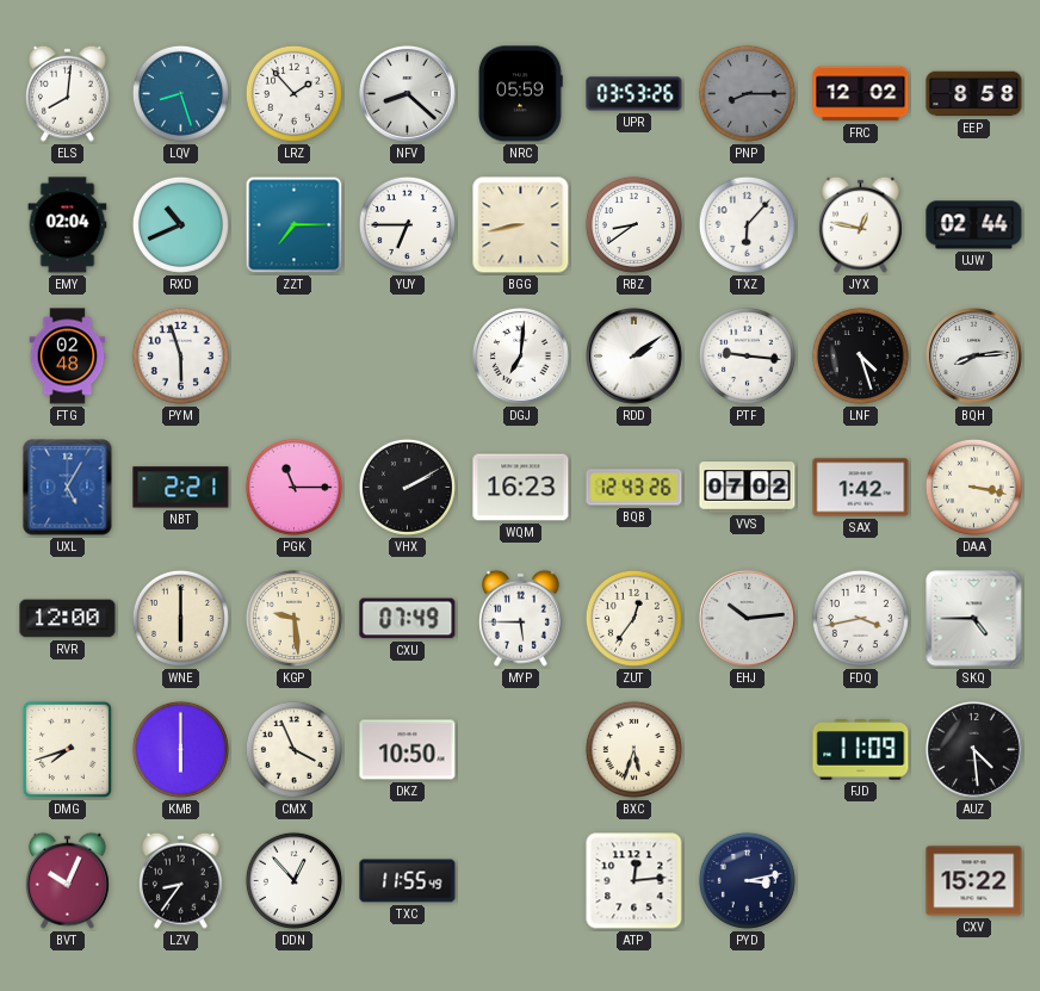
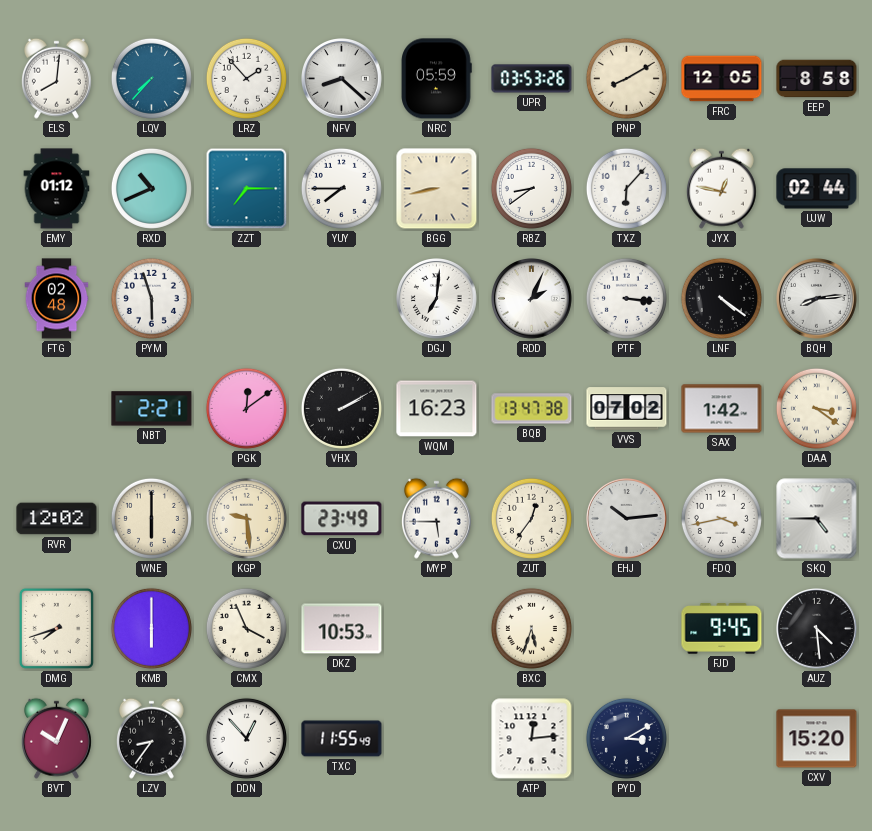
LQV: 8:27 -> 7:37
PNP: 8:15 -> 8:10
PNP dial: grey -> cream
FRC: 12:02 -> 12:05
EMY: 02:04 -> 01:12
YUY: 6:45 -> 7:45
RDD: 2:09 -> 2:04
PTF: 9:16 -> 3:16
LNF: 4:27 -> 4:21
UXL: 5:05 -> none
PGK: 11:15 -> 12:09
BQB: 12:43 -> 13:47
DAA: 3:17 -> 3:21
RVR: 12:00 -> 12:02
CXU: 07:49 -> 23:49
DKZ: 10:50 -> 10:53
FJD: 11:09 -> 9:45
PYD: 3:13 -> 3:10
CXV: 15:22 -> 15:20
